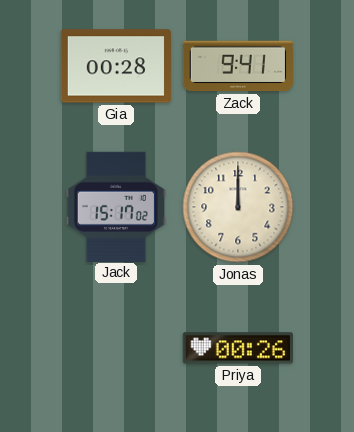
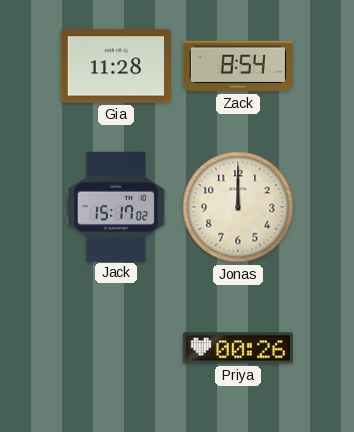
Gia: 00:28 -> 11:28
Zack: 9:41 -> 8:54
